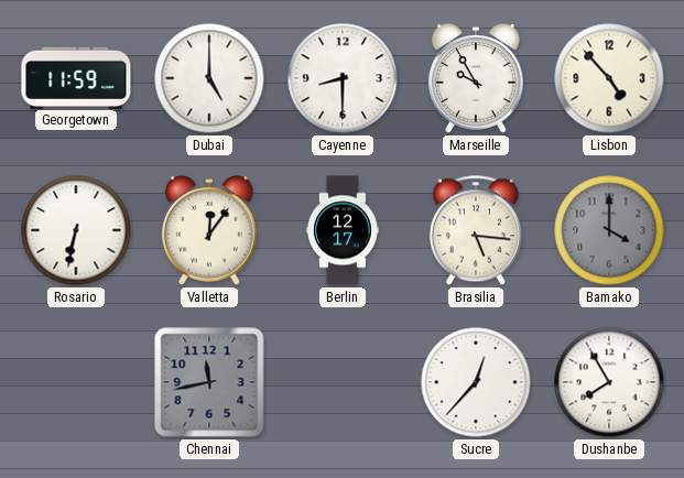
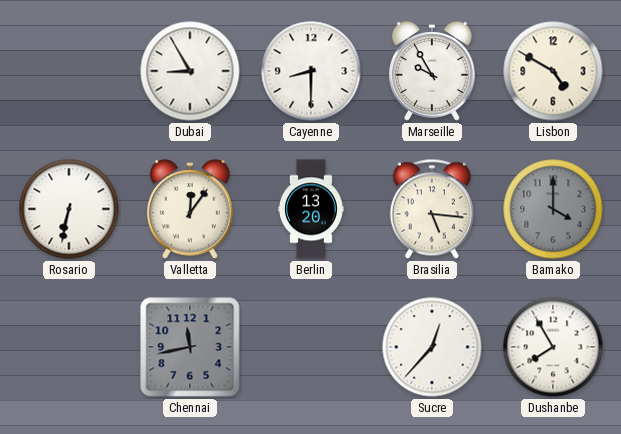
Georgetown: 11:59 -> none
Dubai: 5:00 -> 8:55
Lisbon: 4:53 -> 4:50
Berlin: 12:17 -> 13:20
